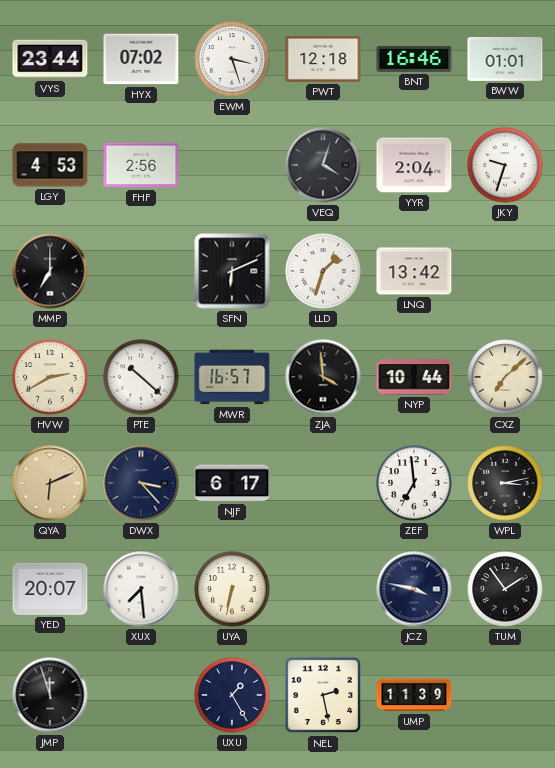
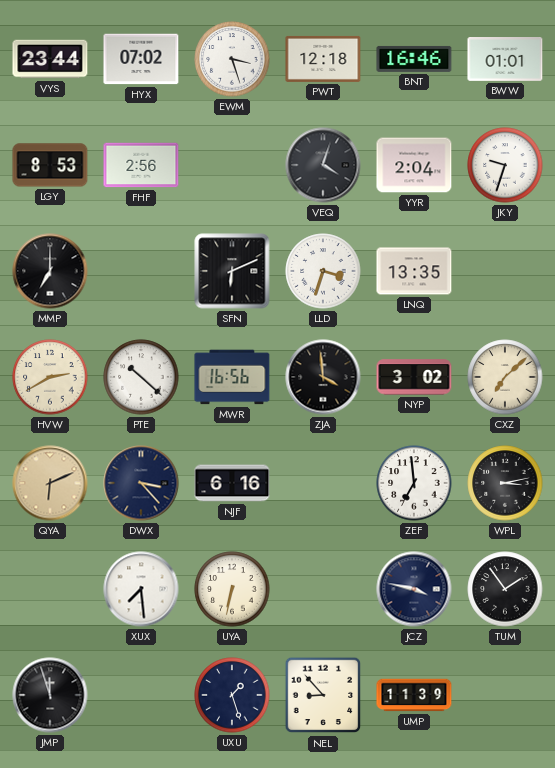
LGY: 4:53 -> 8:53
LLD: 1:33 -> 3:33
LNQ: 13:42 -> 13:35
MWR: 16:57 -> 16:56
NYP: 10:44 -> 3:02
NJF: 6:17 -> 6:16
YED: 20:07 -> none
UXU: 1:25 -> 1:27
NEL: 2:28 -> 8:53
